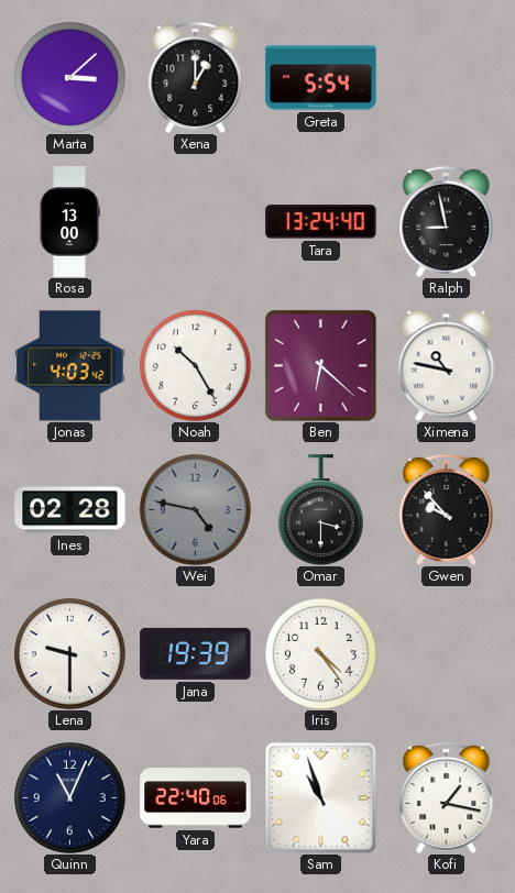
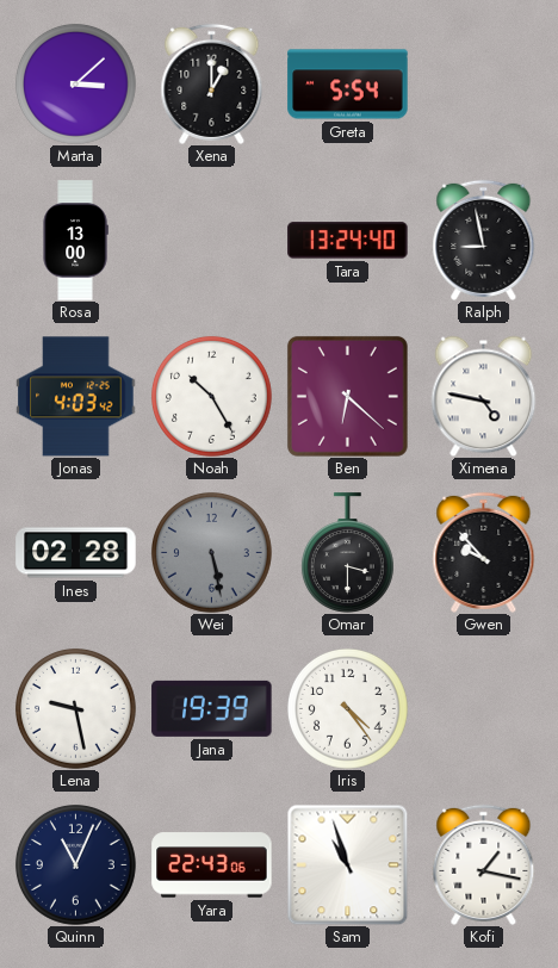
Ximena: 10:47 -> 4:47
Wei: 4:47 -> 5:28
Lena: 9:30 -> 9:28
Yara: 22:40 -> 22:43
